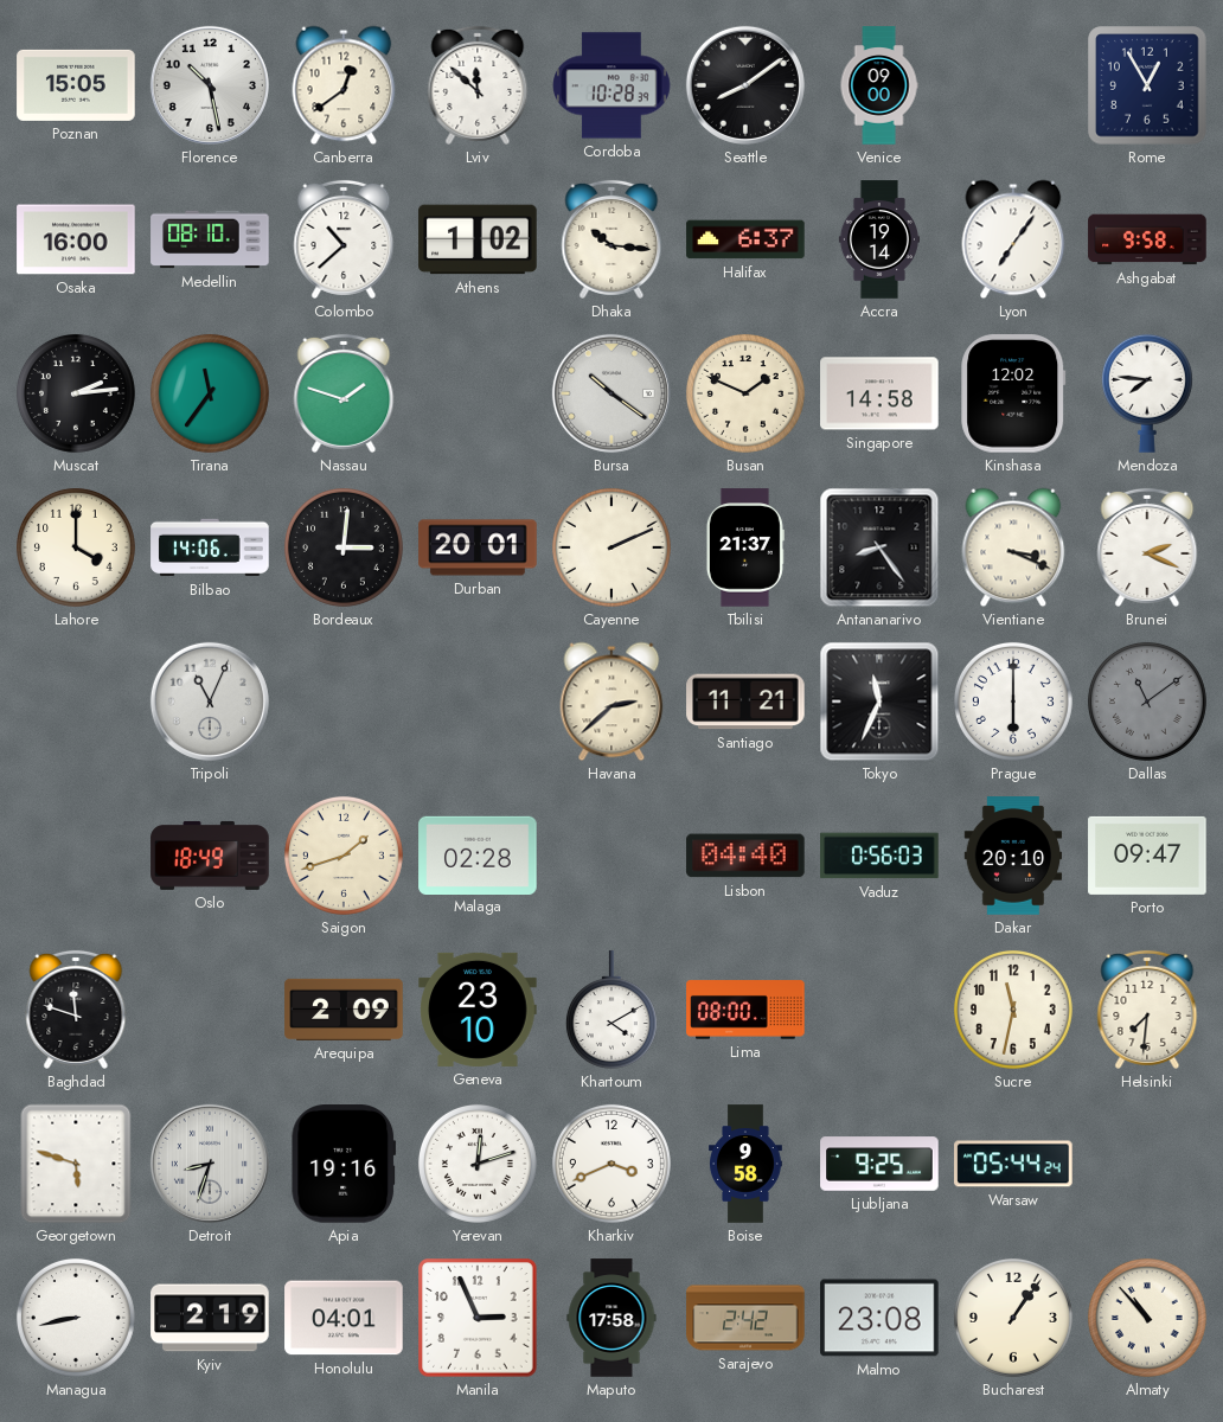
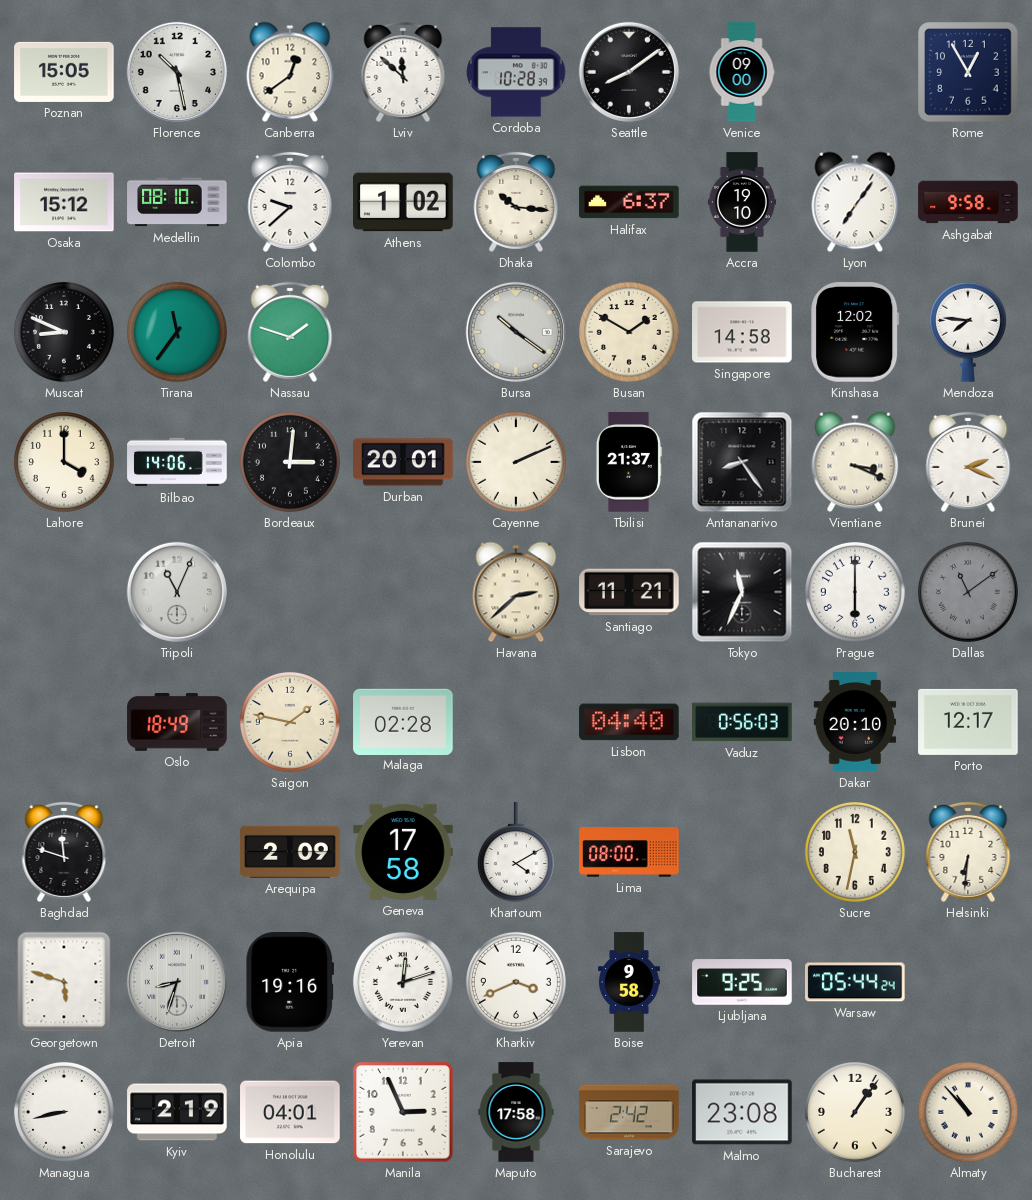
Osaka: 16:00 -> 15:12
Colombo: 10:38 -> 9:38
Accra: 19:14 -> 19:10
Muscat: 2:14 -> 8:49
Busan: 1:49 -> 1:50
Saigon: 1:42 -> 1:47
Porto: 09:47 -> 12:17
Geneva: 23:10 -> 17:58
Helsinki: 7:31 -> 6:31
